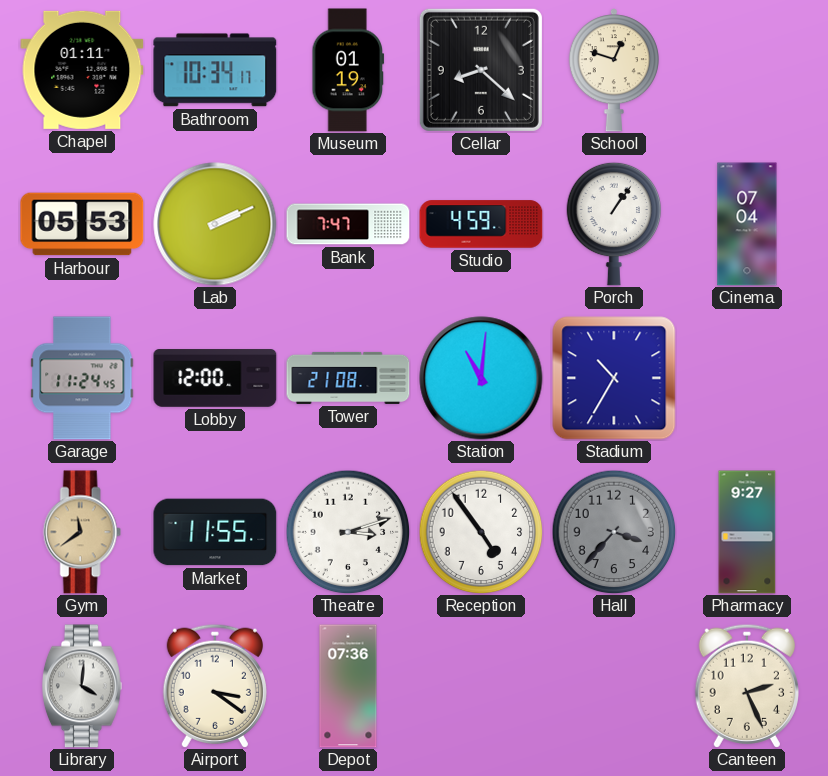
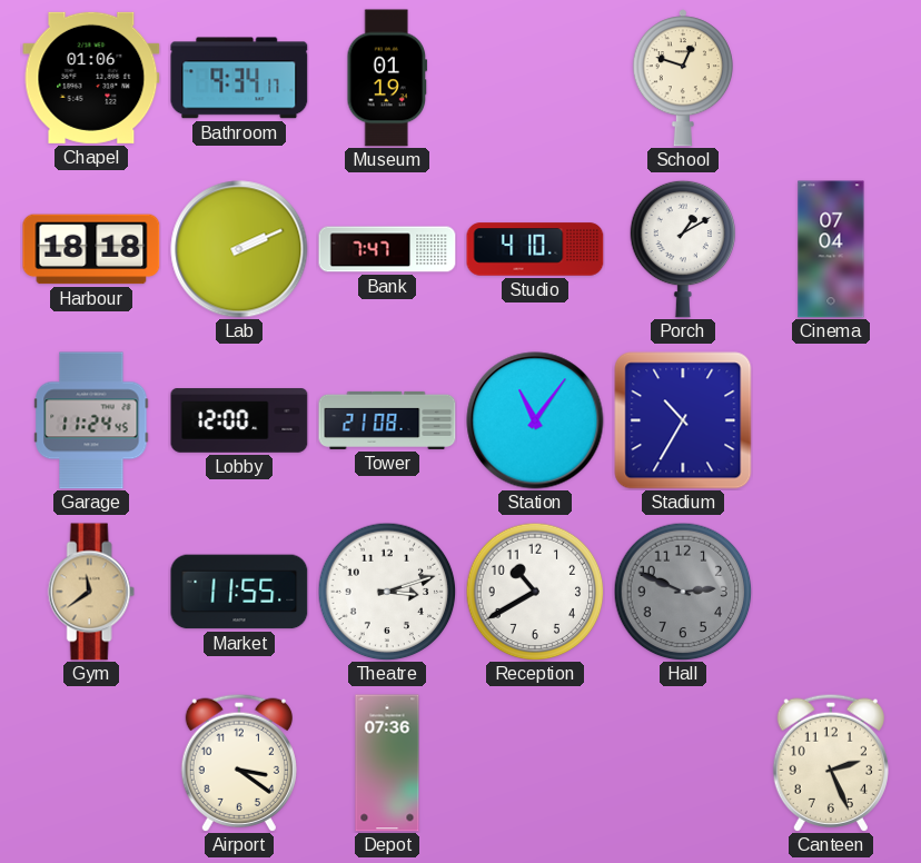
Chapel: 01:11 -> 01:06
Bathroom: 10:34 -> 9:34
Cellar: 8:22 -> none
Harbour: 05:53 -> 18:18
Studio: 4:59 -> 4:10
Porch: 1:06 -> 1:10
Station: 11:01 -> 11:06
Reception: 4:54 -> 10:40
Hall: 3:37 -> 2:49
Pharmacy: 9:27 -> none
Library: 4:01 -> none
